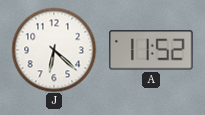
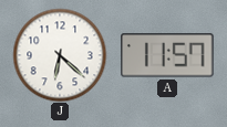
A: 11:52 -> 11:57
